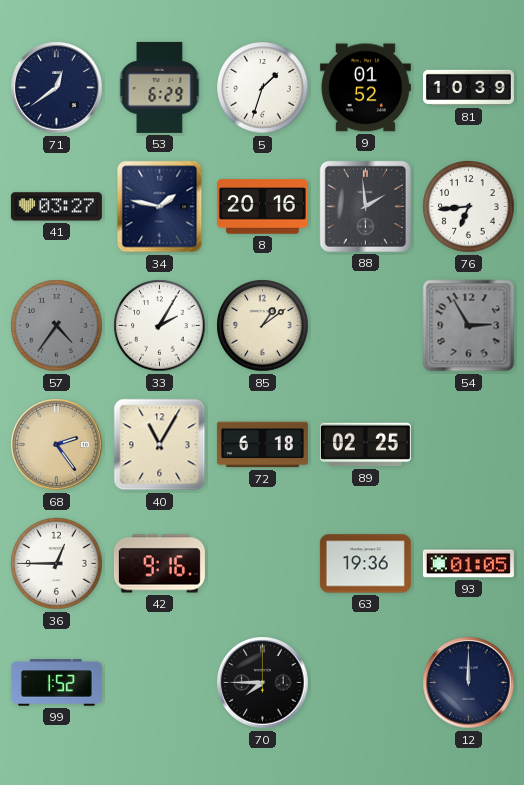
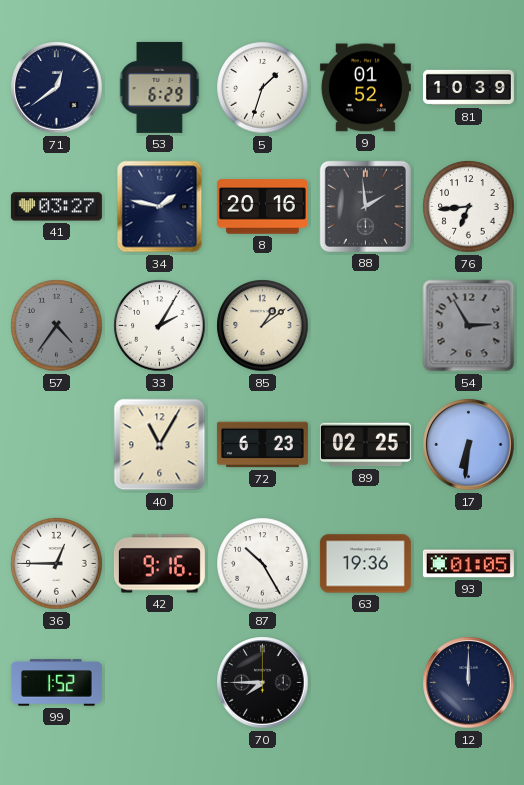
68: 2:24 -> none
72: 6:18 -> 6:23
17: none -> 6:31
87: none -> 10:25
